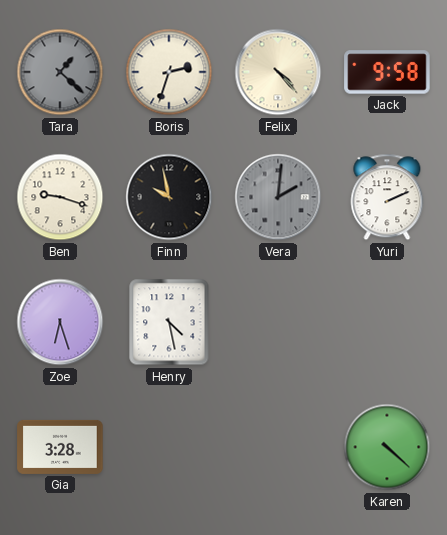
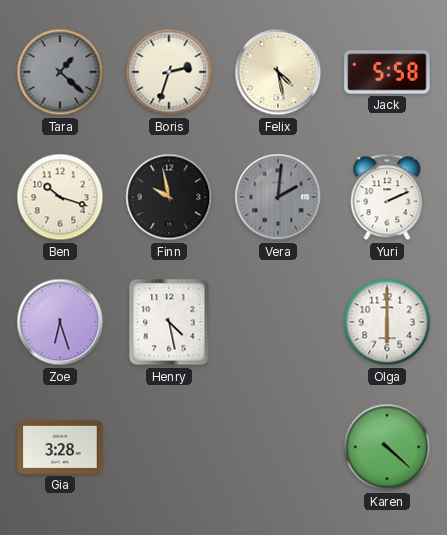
Felix: 4:23 -> 4:28
Jack: 9:58 -> 5:58
Ben: 9:18 -> 10:18
Olga: none -> 6:00
